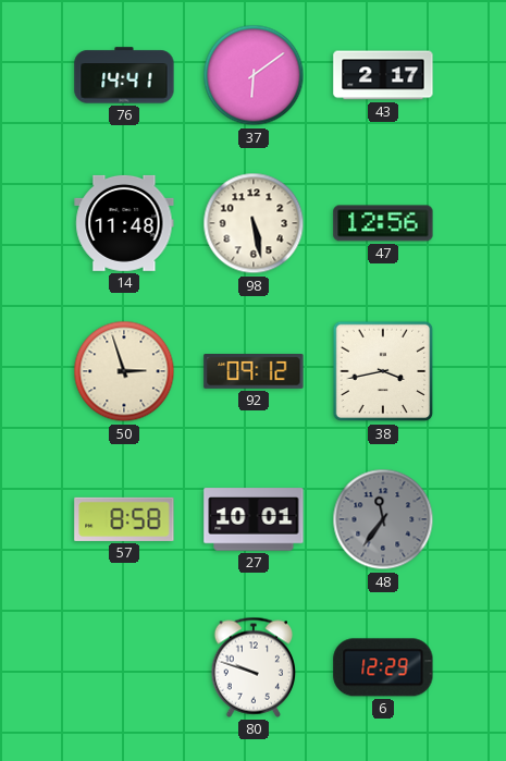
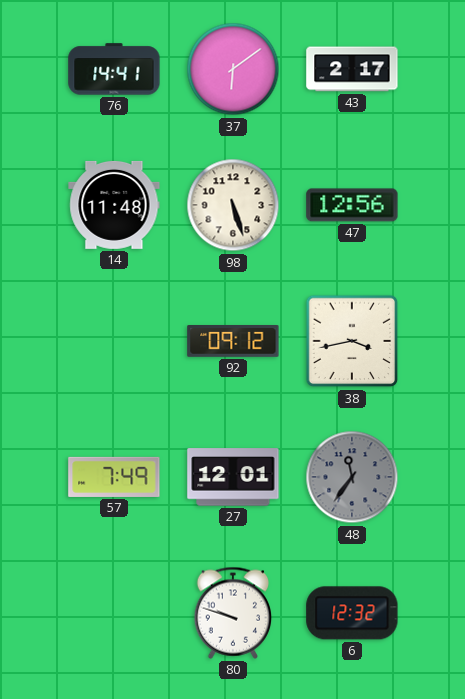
98: 5:28 -> 5:27
50: 2:57 -> none
57: 8:58 -> 7:49
27: 10:01 -> 12:01
6: 12:29 -> 12:32
